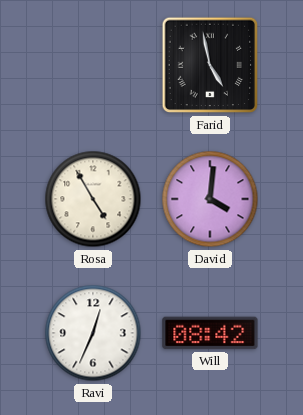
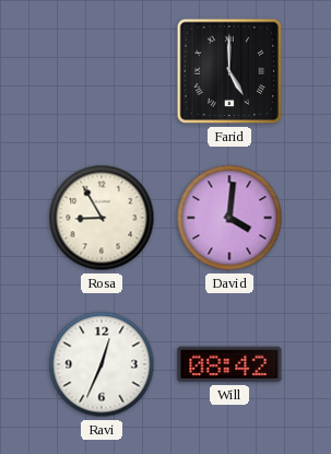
Farid: 4:58 -> 5:00
Rosa: 4:55 -> 8:55
